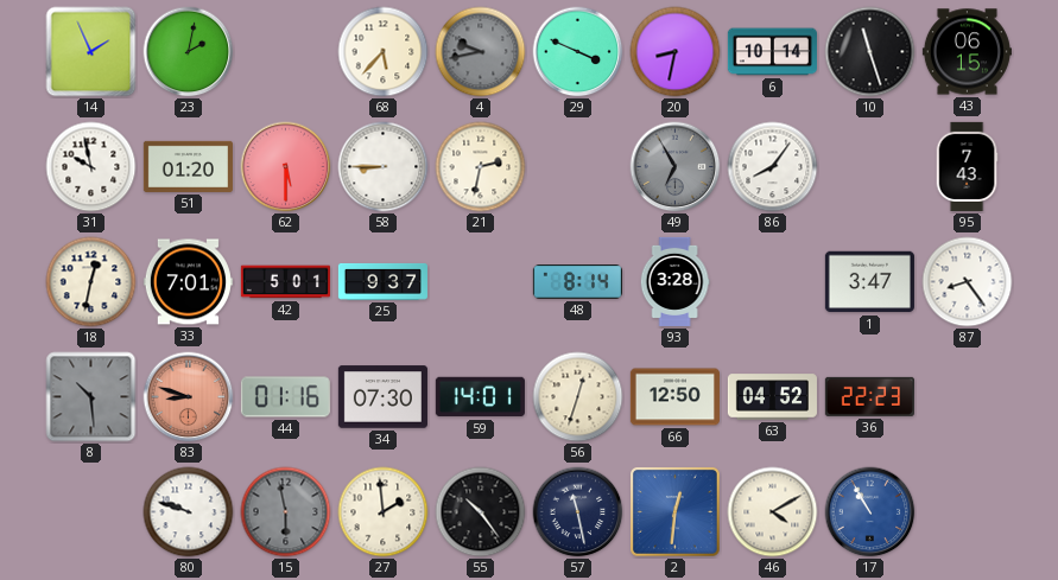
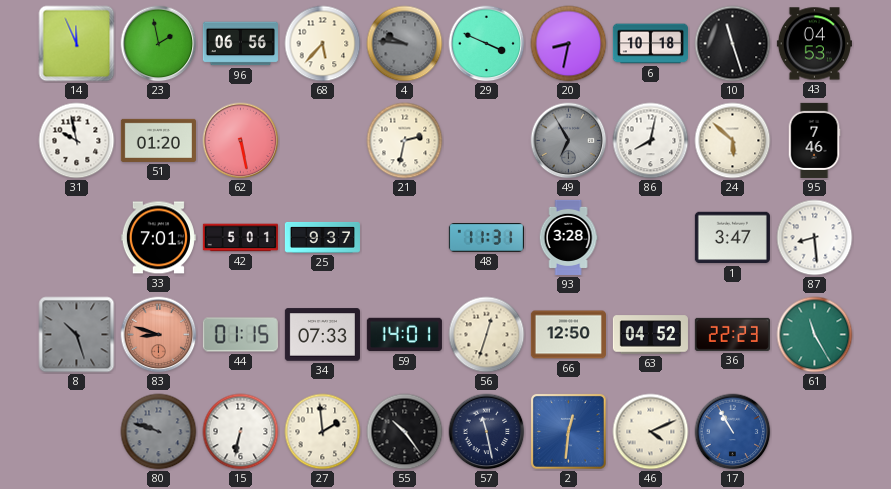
14: 1:56 -> 11:56
23: 2:02 -> 1:58
96: none -> 06:56
4: 9:43 -> 9:46
6: 10:14 -> 10:18
43: 06:15 -> 04:53
62: 5:30 -> 5:28
58: 8:45 -> none
86: 8:06 -> 8:02
24: none -> 5:52
95: 7:43 -> 7:46
18: 12:32 -> none
48: 8:14 -> 11:31
87: 8:24 -> 8:29
8: 10:29 -> 10:27
44: 01:16 -> 01:15
34: 07:30 -> 07:33
61: none -> 11:25
80 dial: white -> grey
15: 5:58 -> 6:32
15 dial: grey -> white
46: 4:10 -> 4:11
